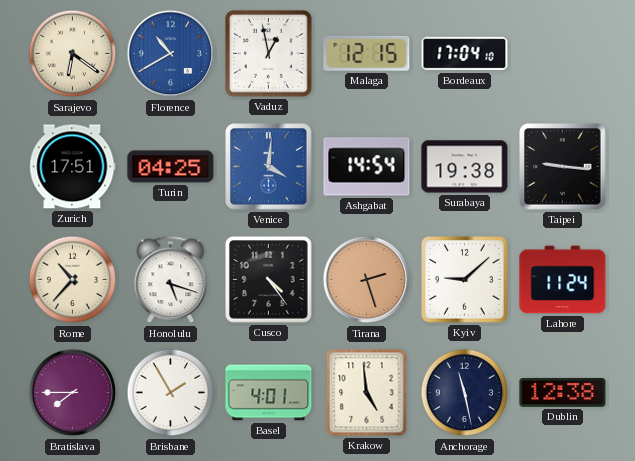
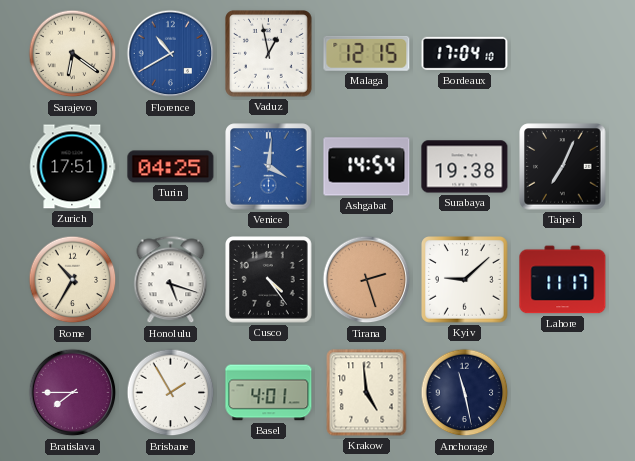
Taipei: 9:16 -> 7:04
Rome: 10:37 -> 10:35
Lahore: 11:24 -> 11:17
Dublin: 12:38 -> none
